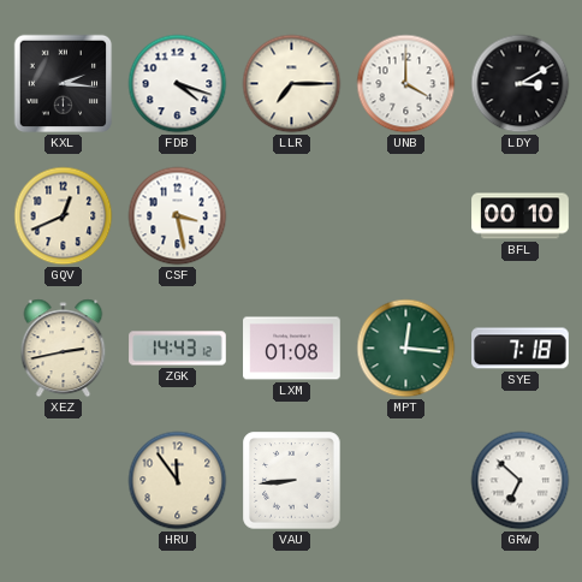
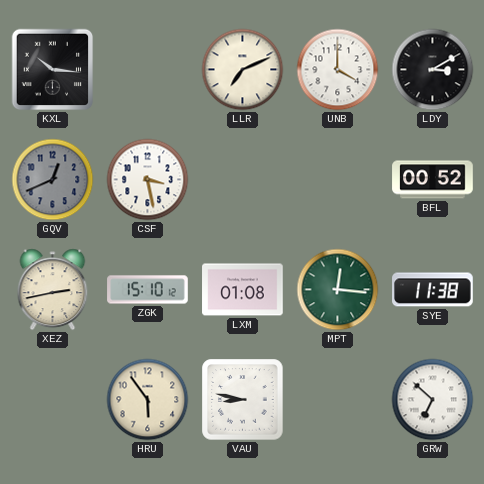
KXL: 2:16 -> 10:16
FDB: 4:18 -> none
LLR: 7:15 -> 7:11
GQV dial: cream -> grey
BFL: 00:10 -> 00:52
ZGK: 14:43 -> 15:10
SYE: 7:18 -> 11:38
HRU: 11:54 -> 5:54
VAU: 8:44 -> 8:47
